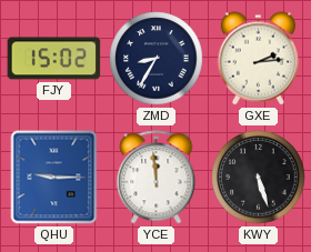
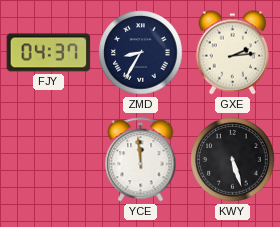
FJY: 15:02 -> 04:37
QHU: 9:15 -> none
